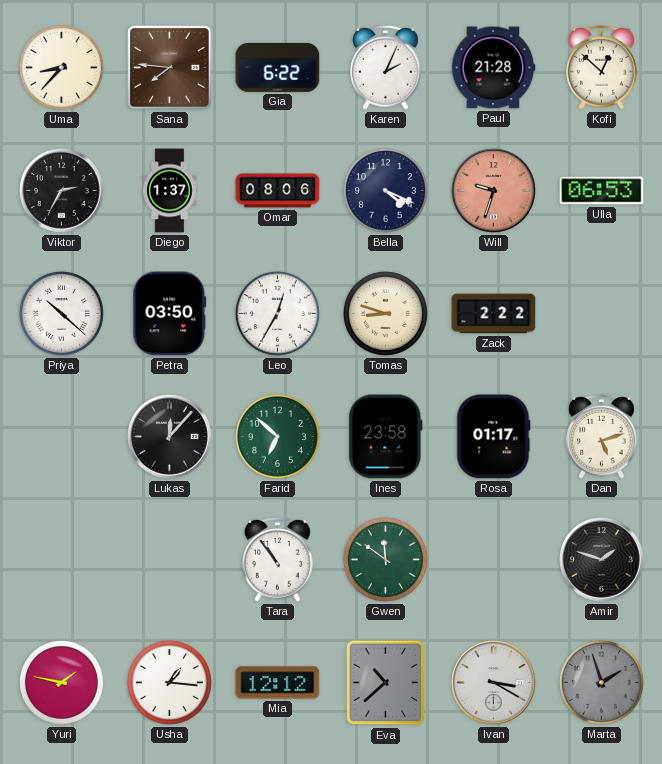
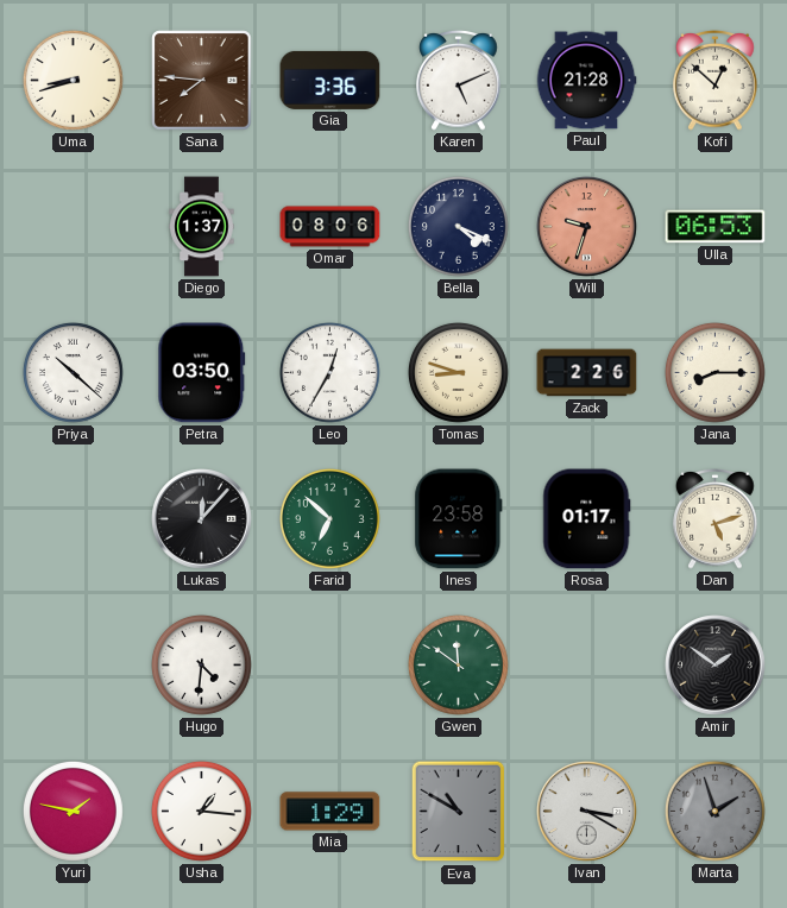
Uma: 8:37 -> 8:42
Gia: 6:22 -> 3:36
Karen: 2:04 -> 5:11
Viktor: 2:35 -> none
Zack: 2:22 -> 2:26
Jana: none -> 8:15
Hugo: none -> 4:31
Tara: 10:54 -> none
Amir: 1:48 -> 1:51
Mia: 12:12 -> 1:29
Eva: 10:38 -> 10:50
